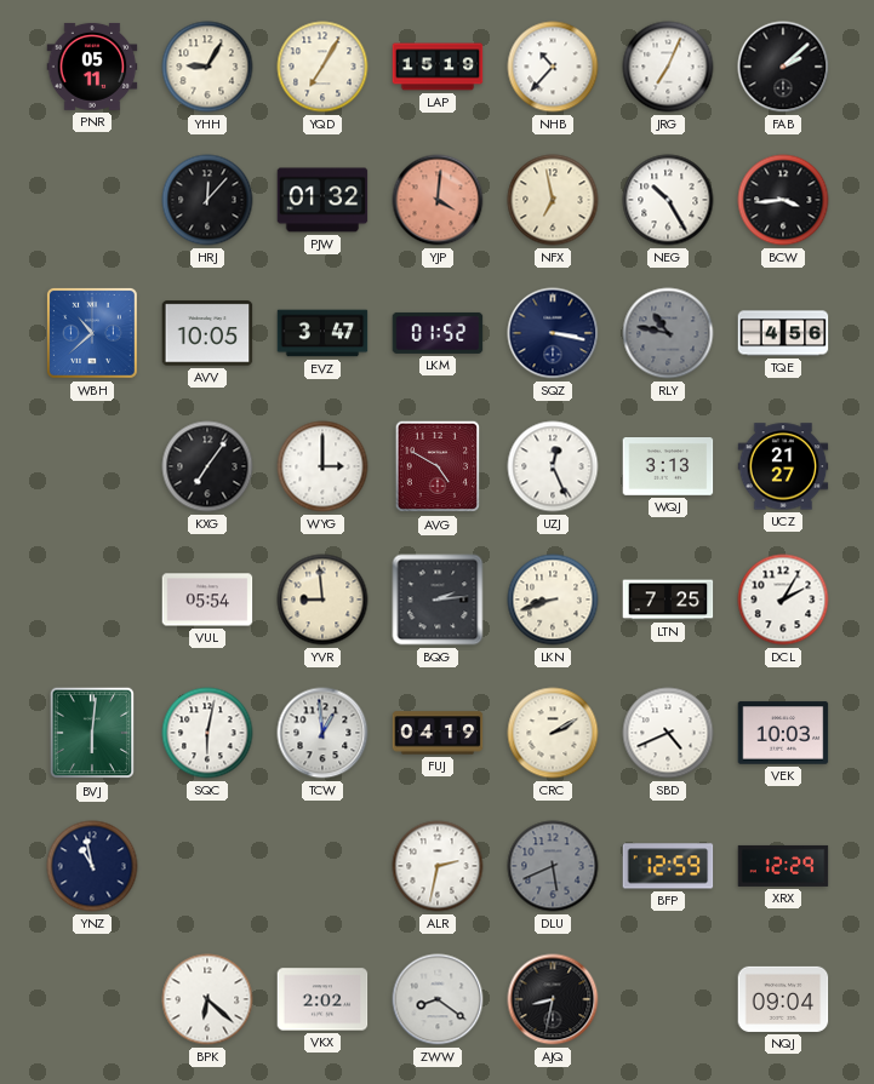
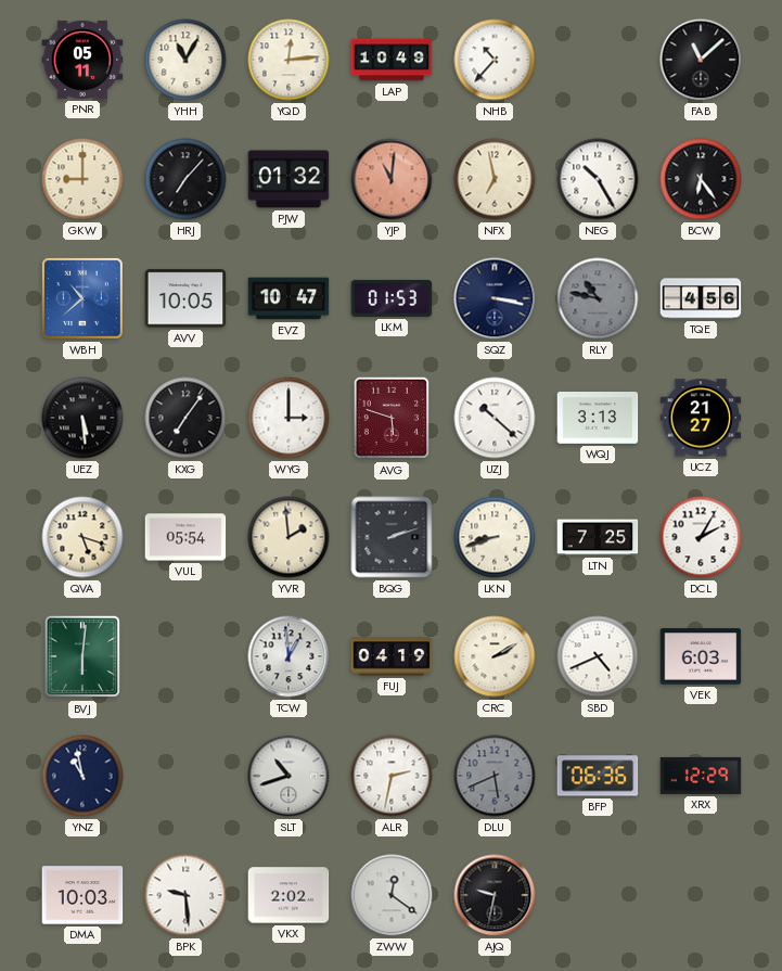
YHH: 9:05 -> 11:05
YQD: 7:05 -> 12:14
LAP: 15:19 -> 10:49
JRG: 7:04 -> none
FAB: 2:08 -> 11:08
GKW: none -> 9:00
HRJ: 12:07 -> 7:07
YJP: 4:01 -> 11:01
BCW: 3:44 -> 6:24
EVZ: 3:47 -> 10:47
LKM: 01:52 -> 01:53
UEZ: none -> 5:29
AVG: 4:50 -> 5:48
UZJ: 12:26 -> 10:22
QVA: none -> 5:18
YVR: 8:59 -> 1:59
BQG: 2:14 -> 2:12
SQC: 6:02 -> none
VEK: 10:03 -> 6:03
SLT: none -> 10:42
BFP: 12:59 -> 06:36
DMA: none -> 10:03
BPK: 6:22 -> 9:29
ZWW: 8:21 -> 12:21
AJQ: 8:32 -> 9:32
NQJ: 09:04 -> none
